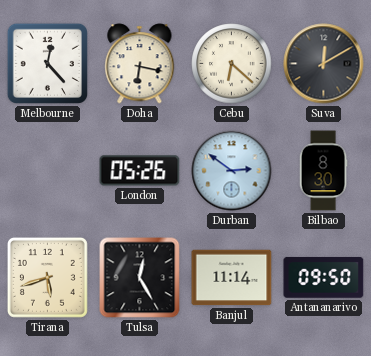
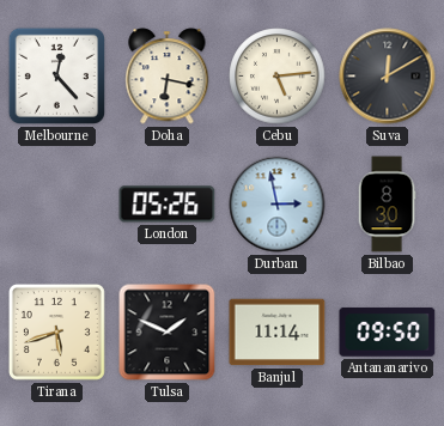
Cebu: 6:22 -> 5:14
Durban: 2:51 -> 2:58
Tulsa: 12:25 -> 1:49
